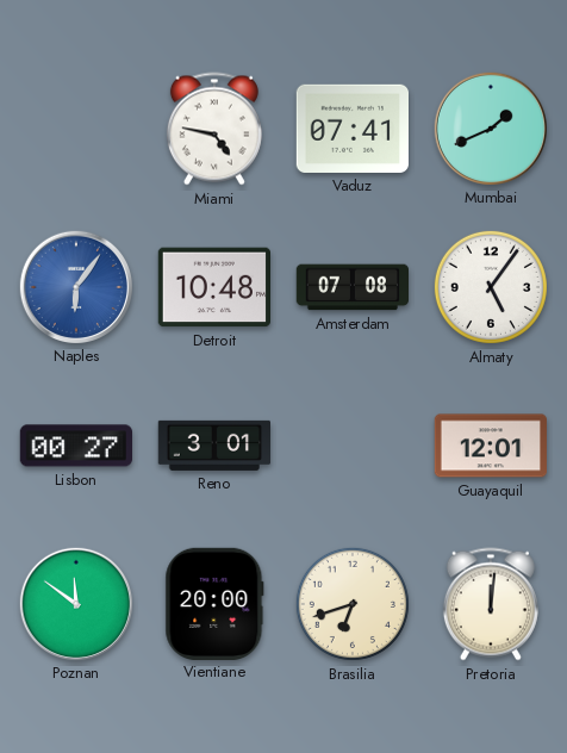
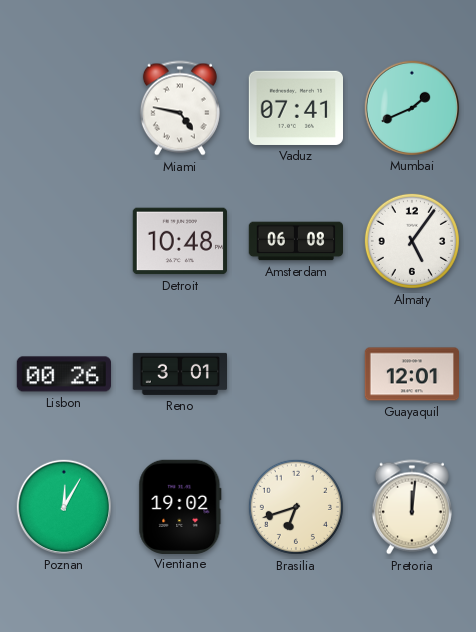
Naples: 6:06 -> none
Amsterdam: 07:08 -> 06:08
Lisbon: 00:27 -> 00:26
Poznan: 11:51 -> 12:05
Vientiane: 20:00 -> 19:02
